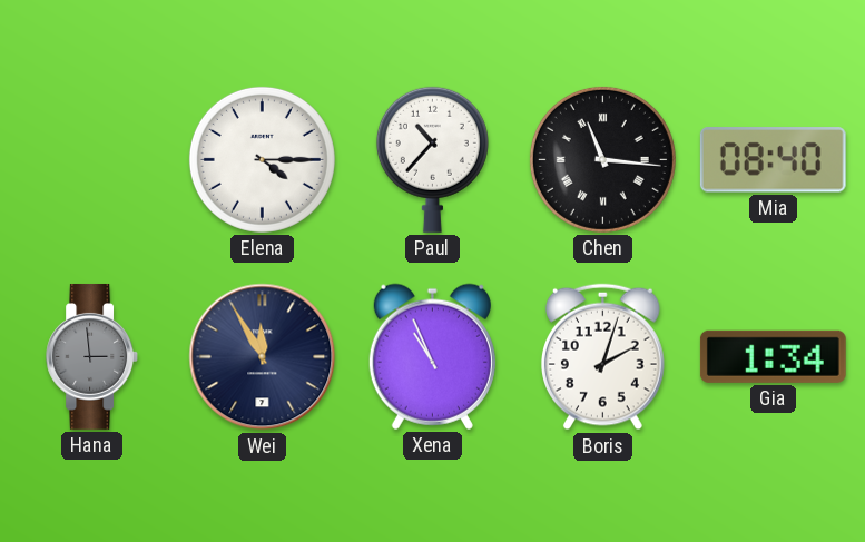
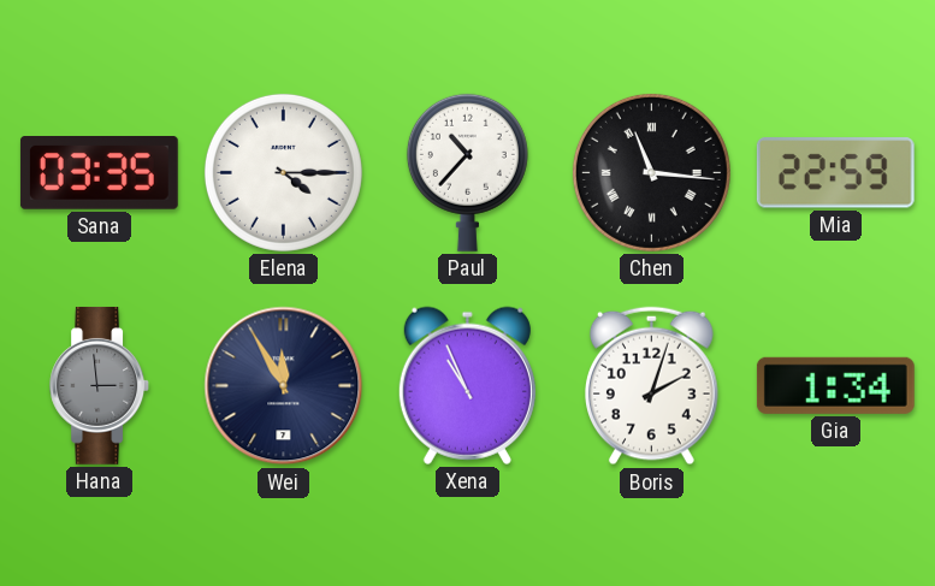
Sana: none -> 03:35
Mia: 08:40 -> 22:59
